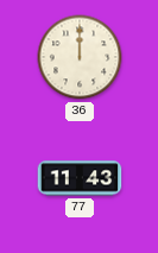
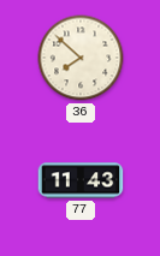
36: 12:00 -> 7:52
